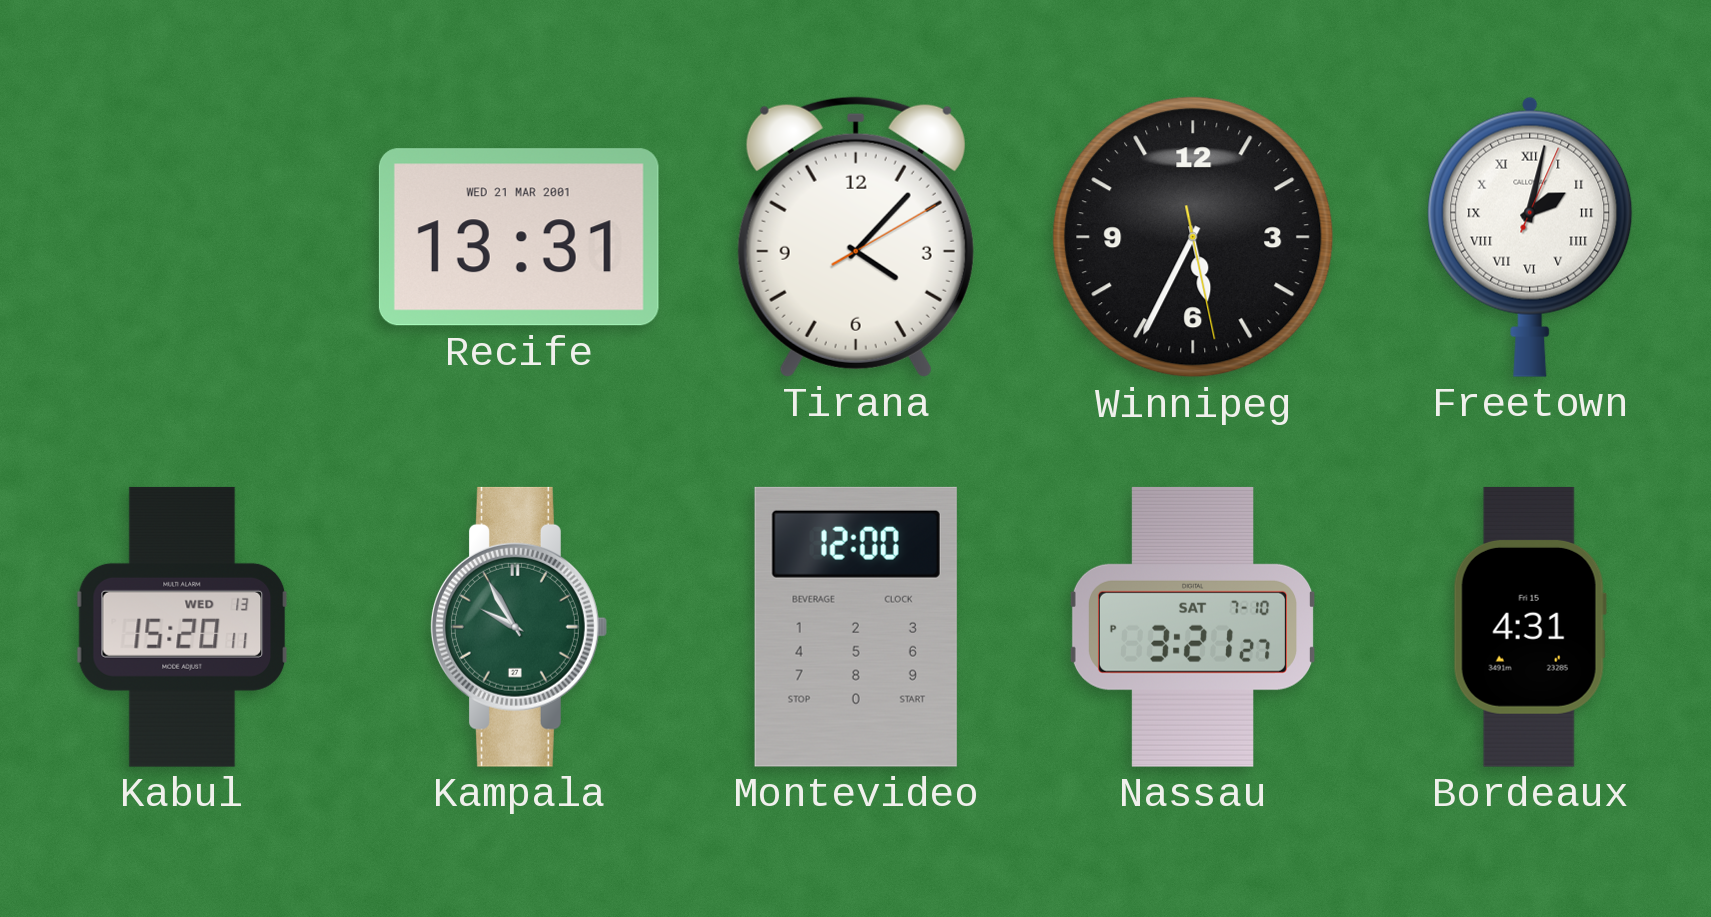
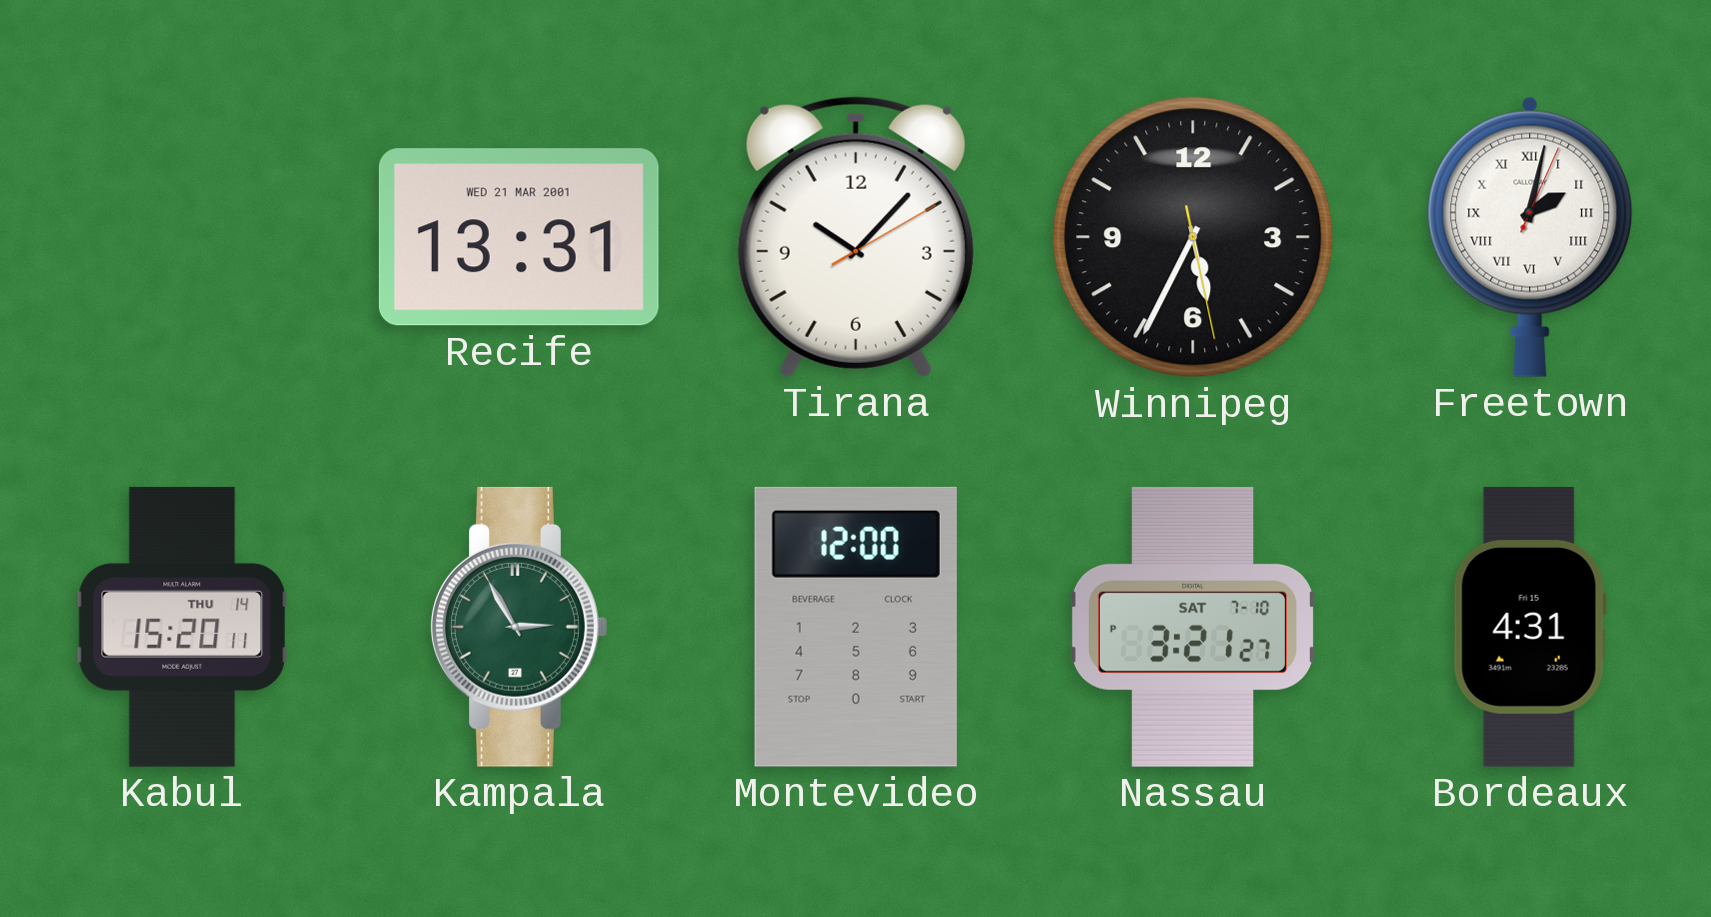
Tirana: 4:07 -> 10:07
Kabul date: WED 13 -> THU 14
Kampala: 9:55 -> 2:55
